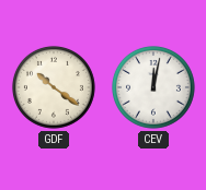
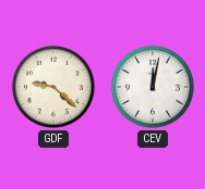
GDF: 10:21 -> 9:22
